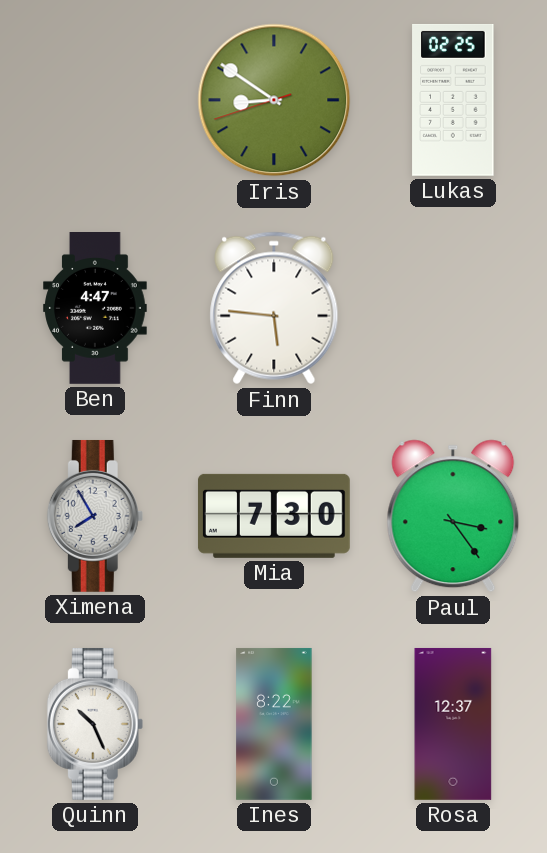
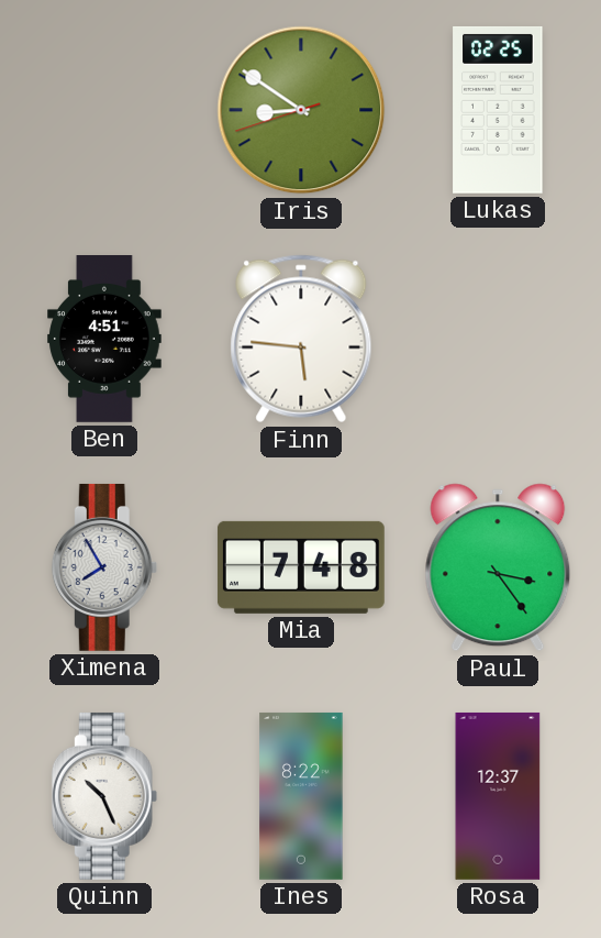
Ben: 4:47 -> 4:51
Mia: 7:30 -> 7:48
